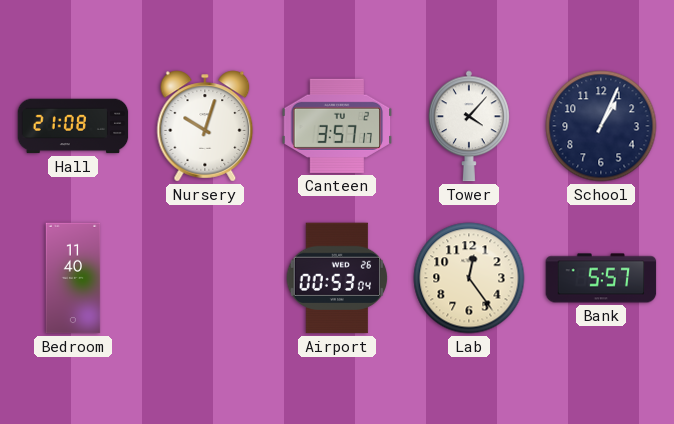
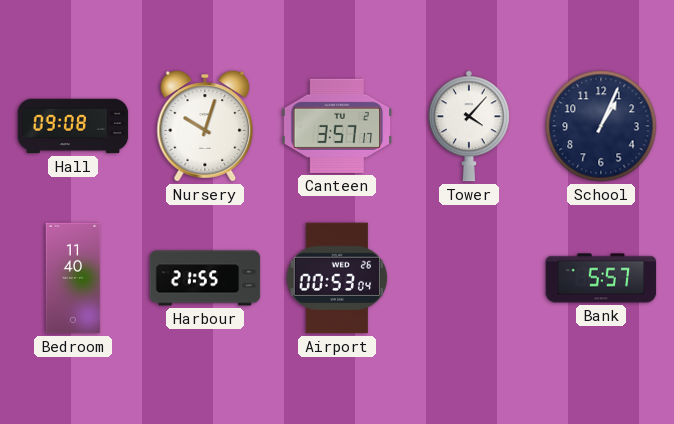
Hall: 21:08 -> 09:08
Harbour: none -> 21:55
Lab: 12:24 -> none
